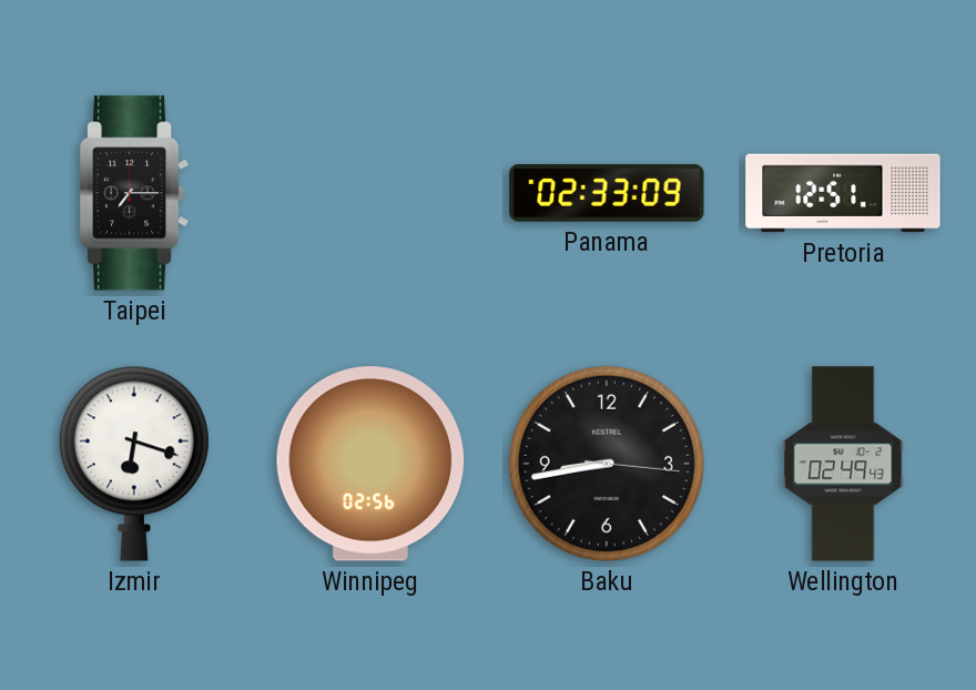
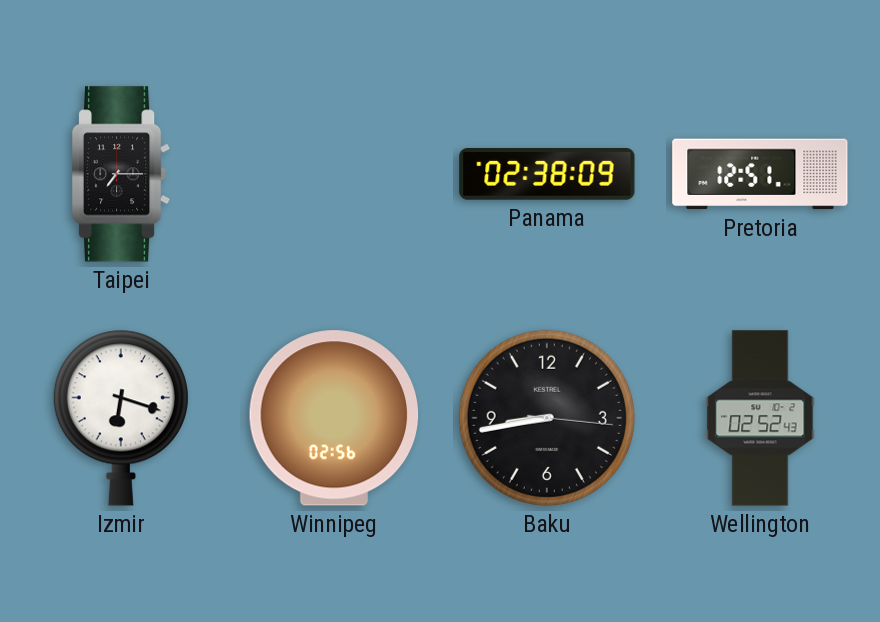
Panama: 02:33 -> 02:38
Wellington: 02:49 -> 02:52
